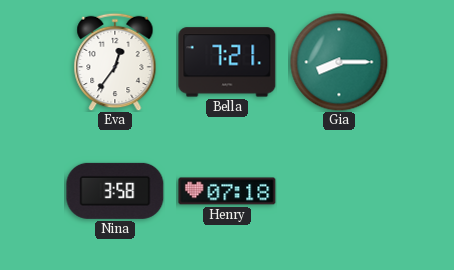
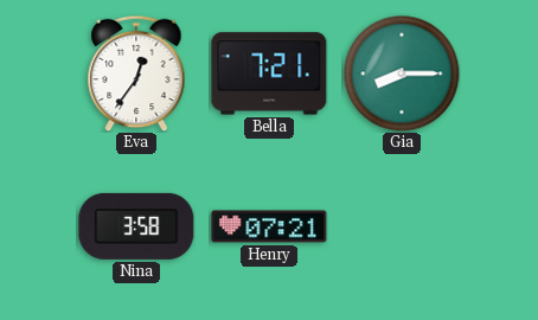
Henry: 07:18 -> 07:21
